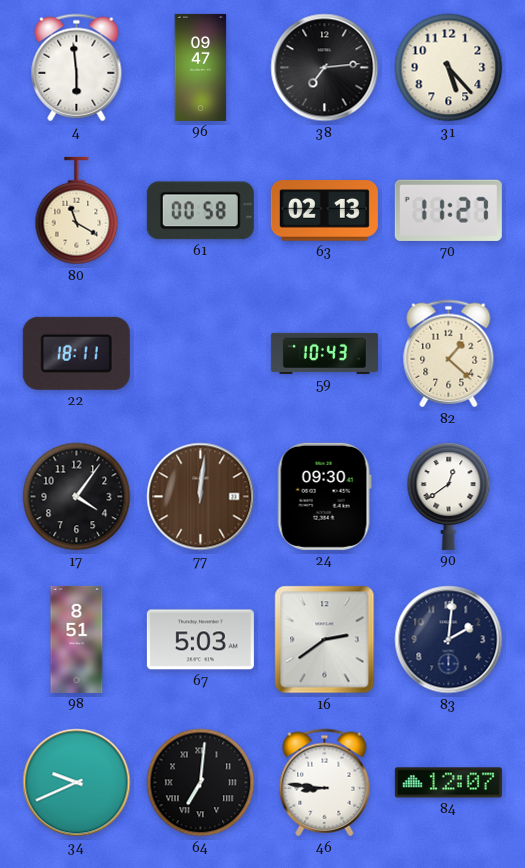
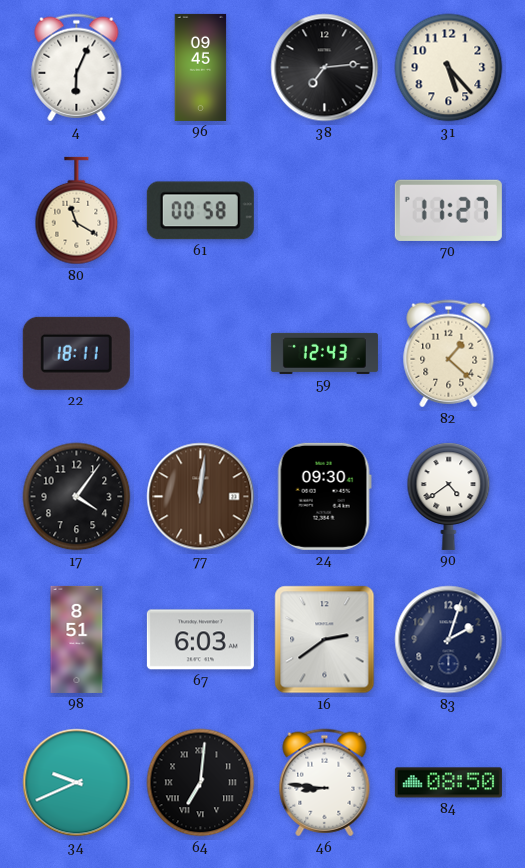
4: 5:59 -> 6:04
96: 09:47 -> 09:45
63: 02:13 -> none
59: 10:43 -> 12:43
90: 12:39 -> 4:39
67: 5:03 -> 6:03
83: 2:01 -> 2:03
84: 12:07 -> 08:50
